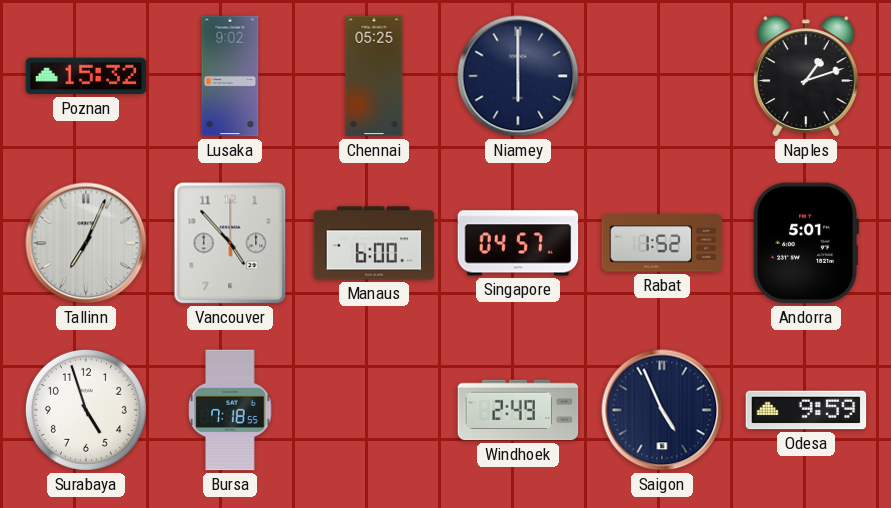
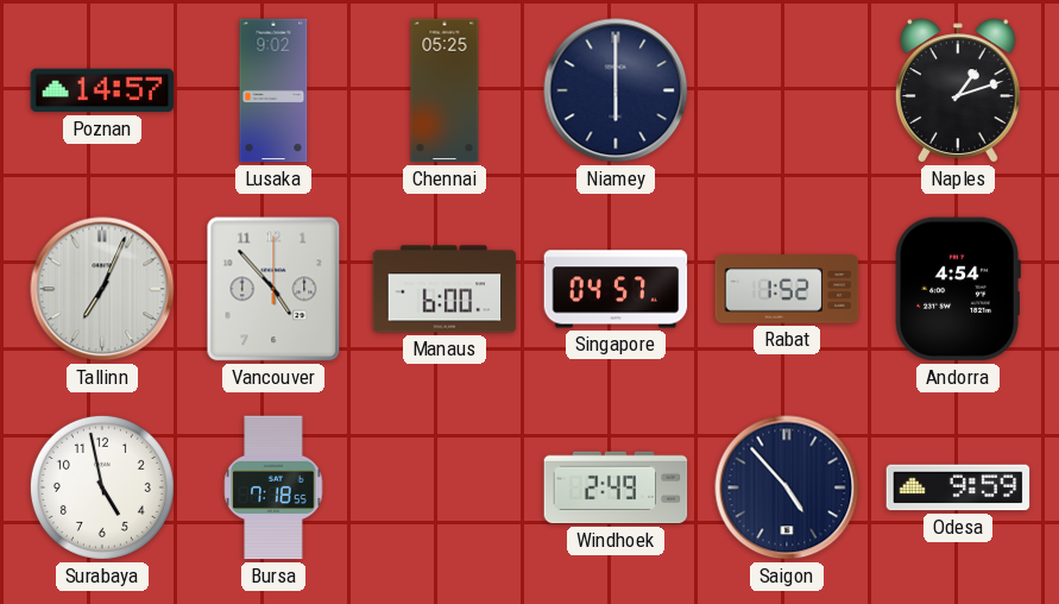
Poznan: 15:32 -> 14:57
Andorra: 5:01 -> 4:54
Surabaya: 4:57 -> 4:58
Saigon: 4:56 -> 4:53
